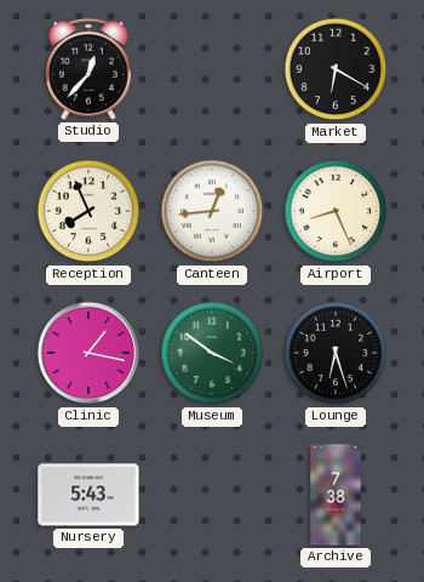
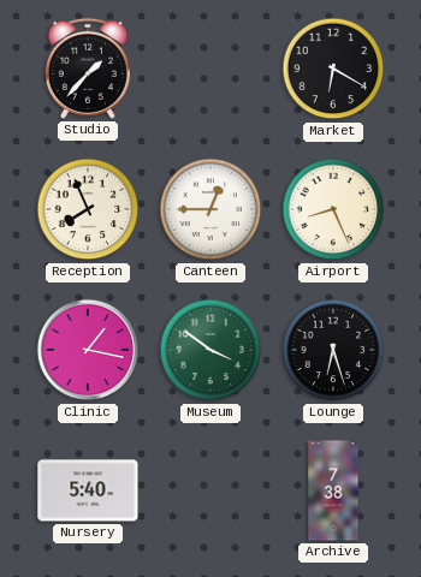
Studio: 12:37 -> 1:37
Canteen: 12:44 -> 12:45
Nursery: 5:43 -> 5:40
